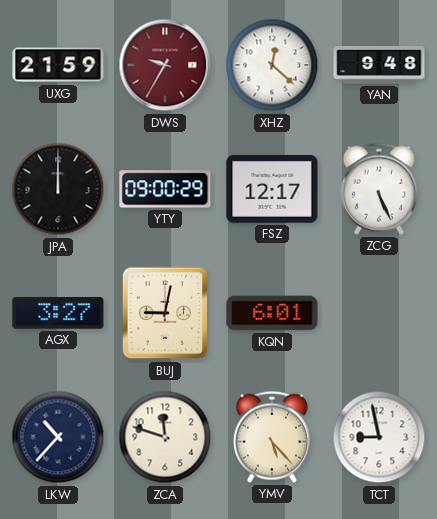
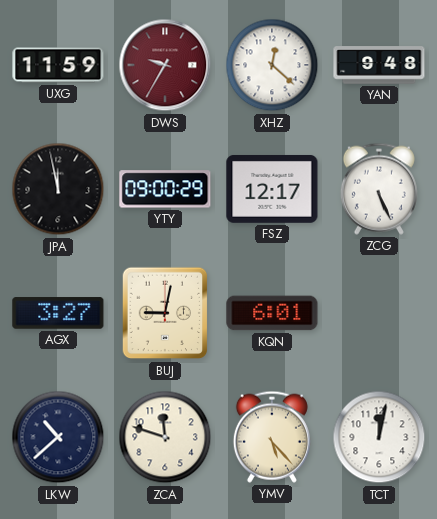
UXG: 21:59 -> 11:59
JPA: 12:00 -> 11:58
LKW: 10:37 -> 10:38
TCT: 8:58 -> 12:02
